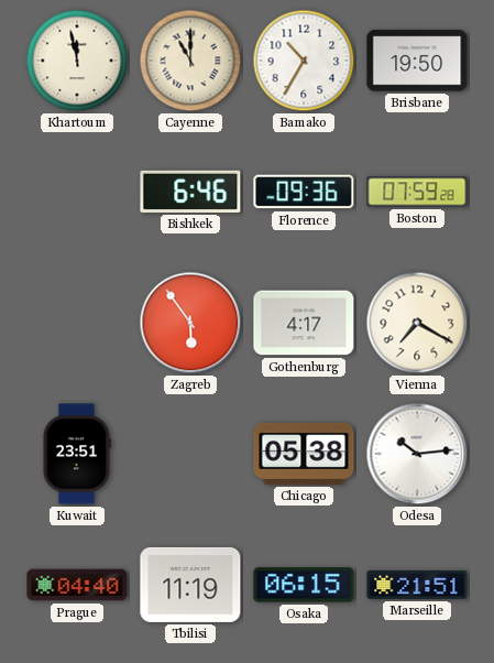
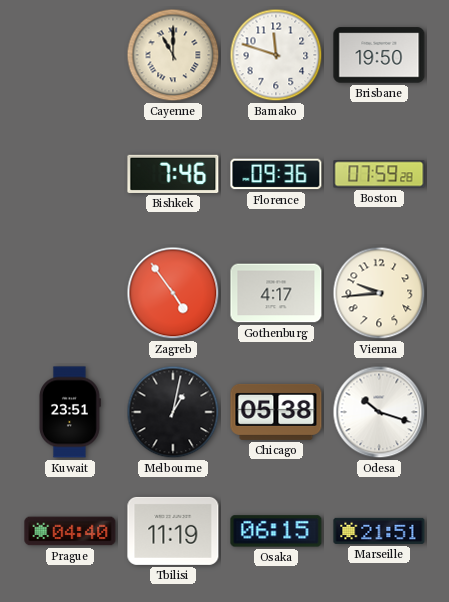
Khartoum: 11:58 -> none
Bamako: 10:35 -> 11:48
Bishkek: 6:46 -> 7:46
Zagreb: 5:54 -> 4:54
Vienna: 7:20 -> 9:44
Melbourne: none -> 1:02
Odesa: 10:14 -> 10:18
